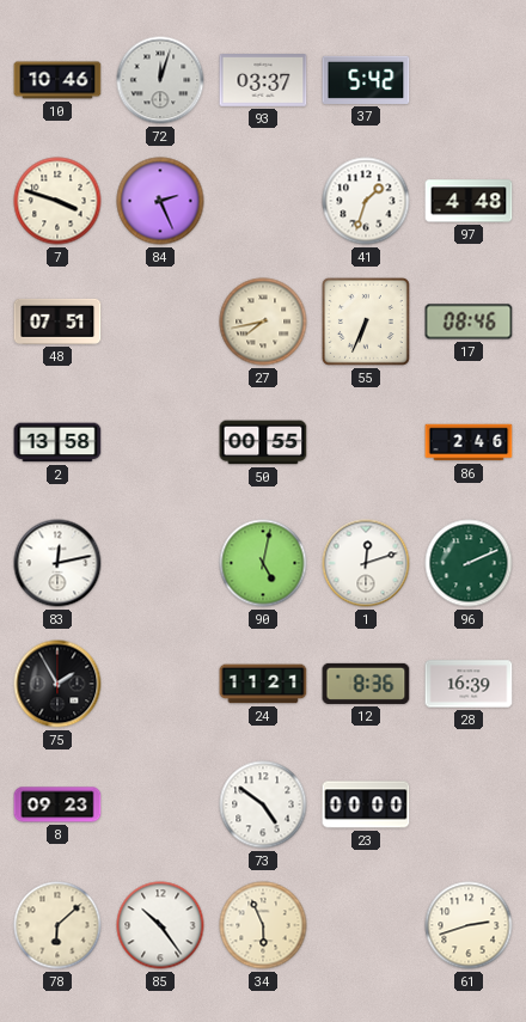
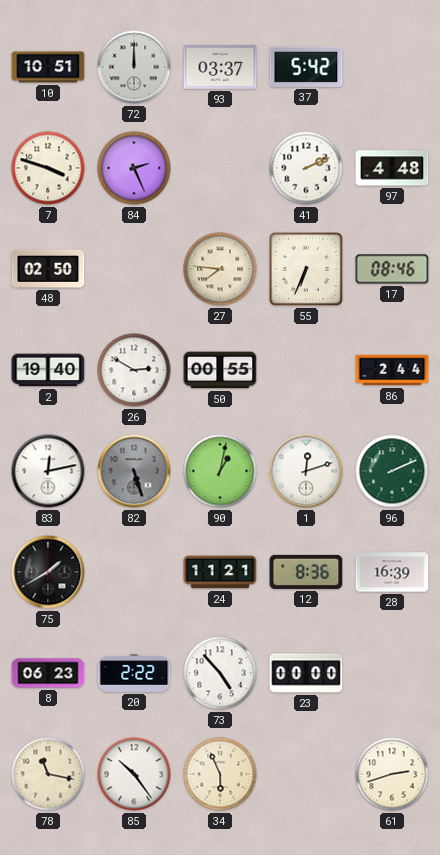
10: 10:46 -> 10:51
72: 12:03 -> 12:00
41: 1:33 -> 2:11
48: 07:51 -> 02:50
27: 7:43 -> 7:46
2: 13:58 -> 19:40
26: none -> 2:50
86: 2:46 -> 2:44
82: none -> 5:27
90: 5:02 -> 1:02
75: 1:55 -> 1:40
8: 09:23 -> 06:23
20: none -> 2:22
73: 4:51 -> 4:53
78: 6:08 -> 11:17
